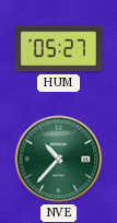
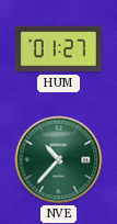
HUM: 05:27 -> 01:27
